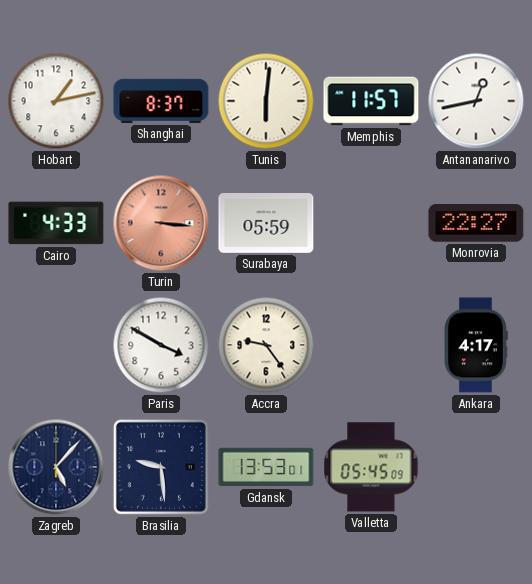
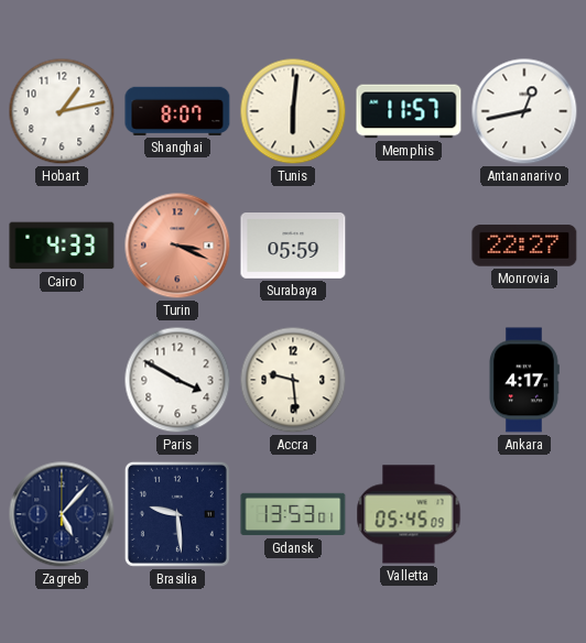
Shanghai: 8:37 -> 8:07
Turin: 3:16 -> 3:19
Accra: 9:24 -> 9:29
